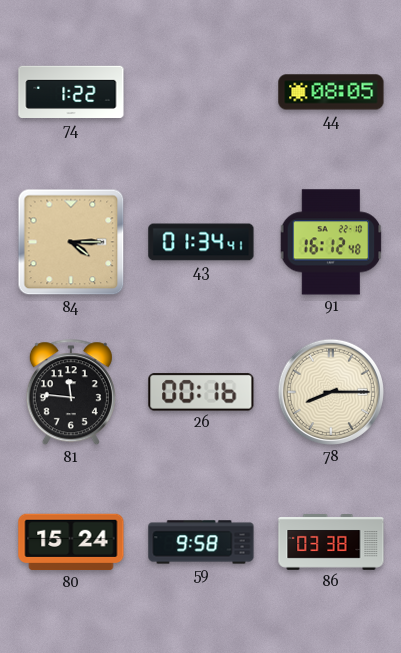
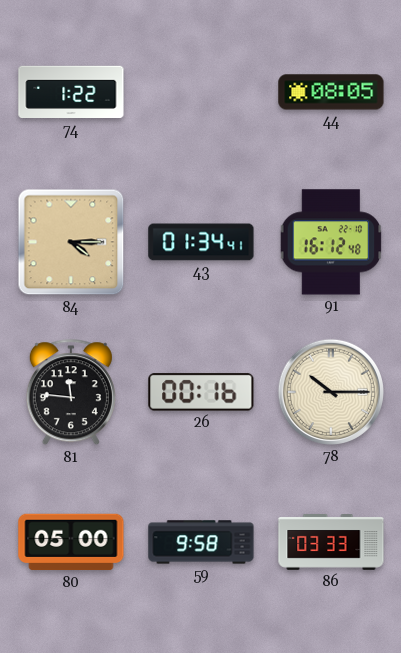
78: 8:15 -> 10:15
80: 15:24 -> 05:00
86: 03:38 -> 03:33
